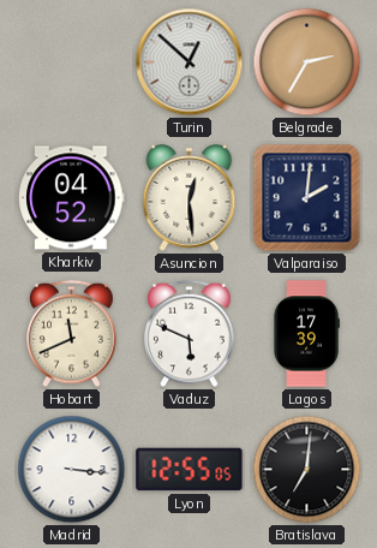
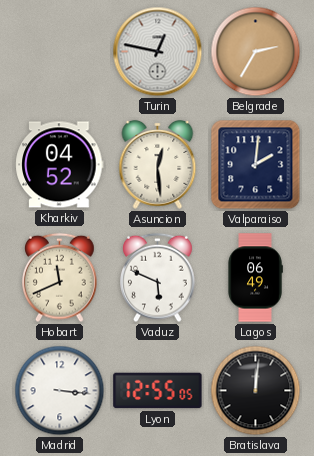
Turin: 12:52 -> 12:47
Lagos: 17:39 -> 06:49
Bratislava: 7:01 -> 12:01
